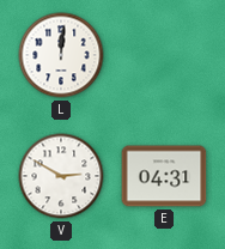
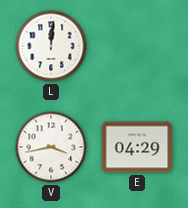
V: 2:50 -> 3:43
E: 04:31 -> 04:29
